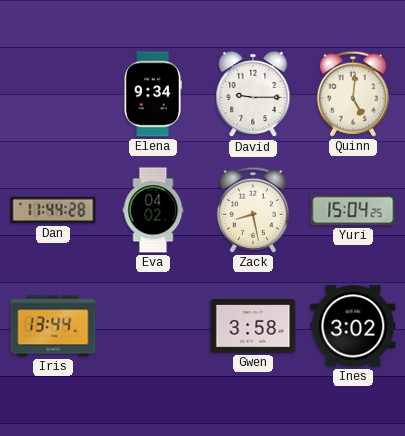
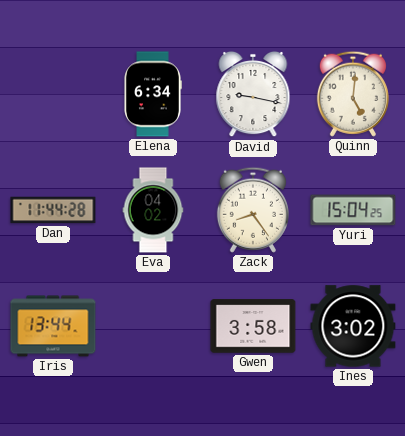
Elena: 9:34 -> 6:34
David: 9:15 -> 9:17
Zack: 8:28 -> 8:24
